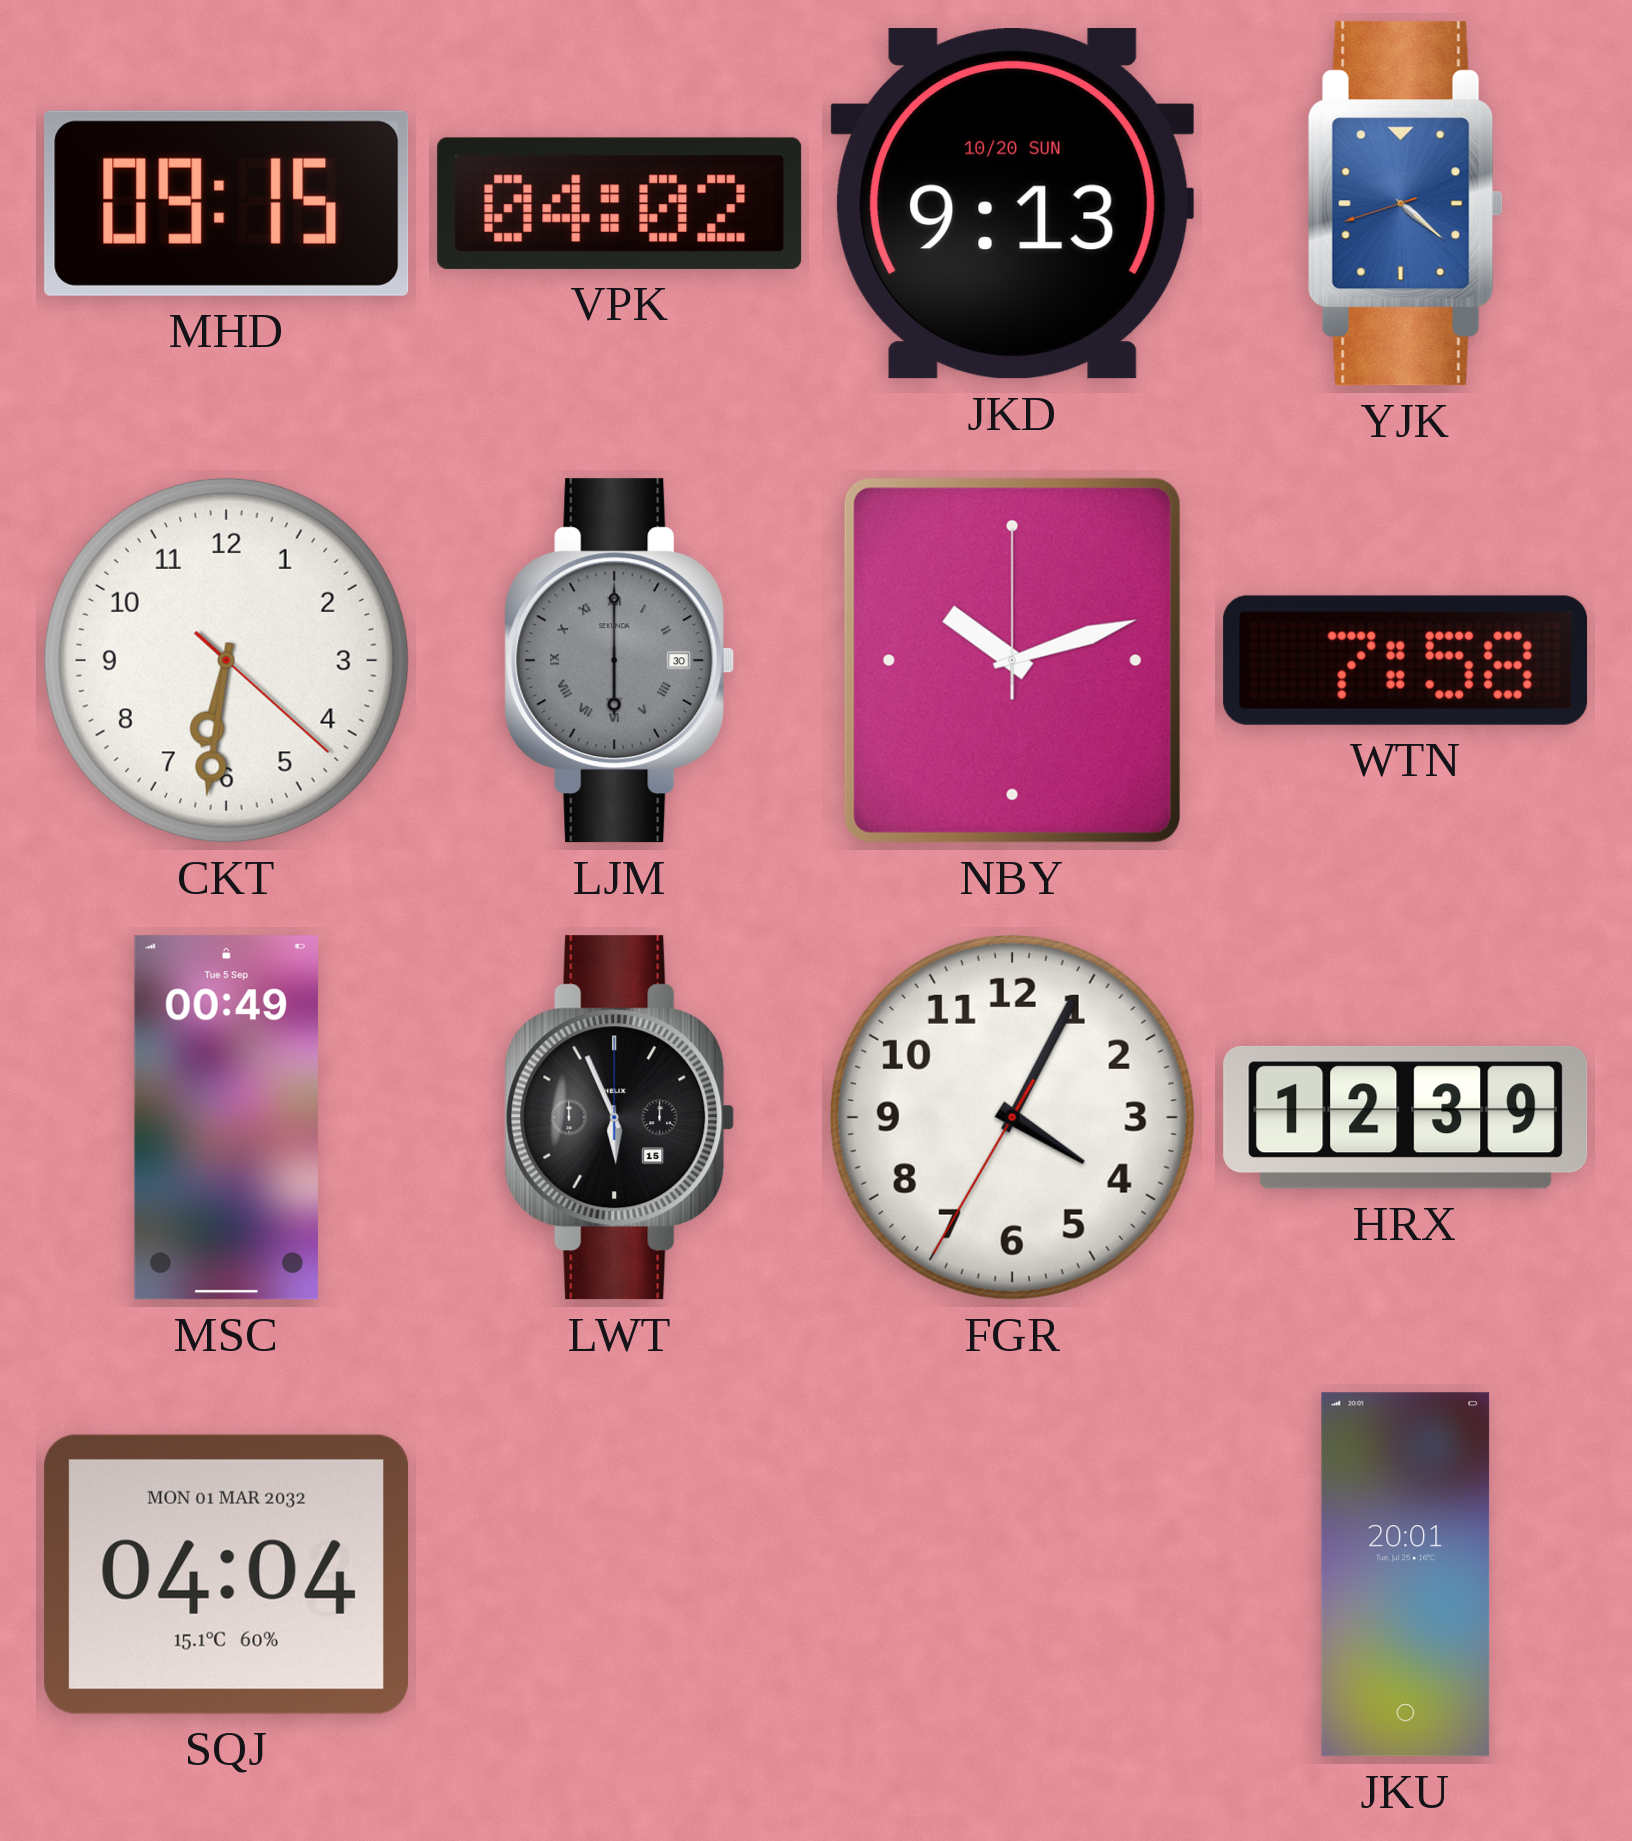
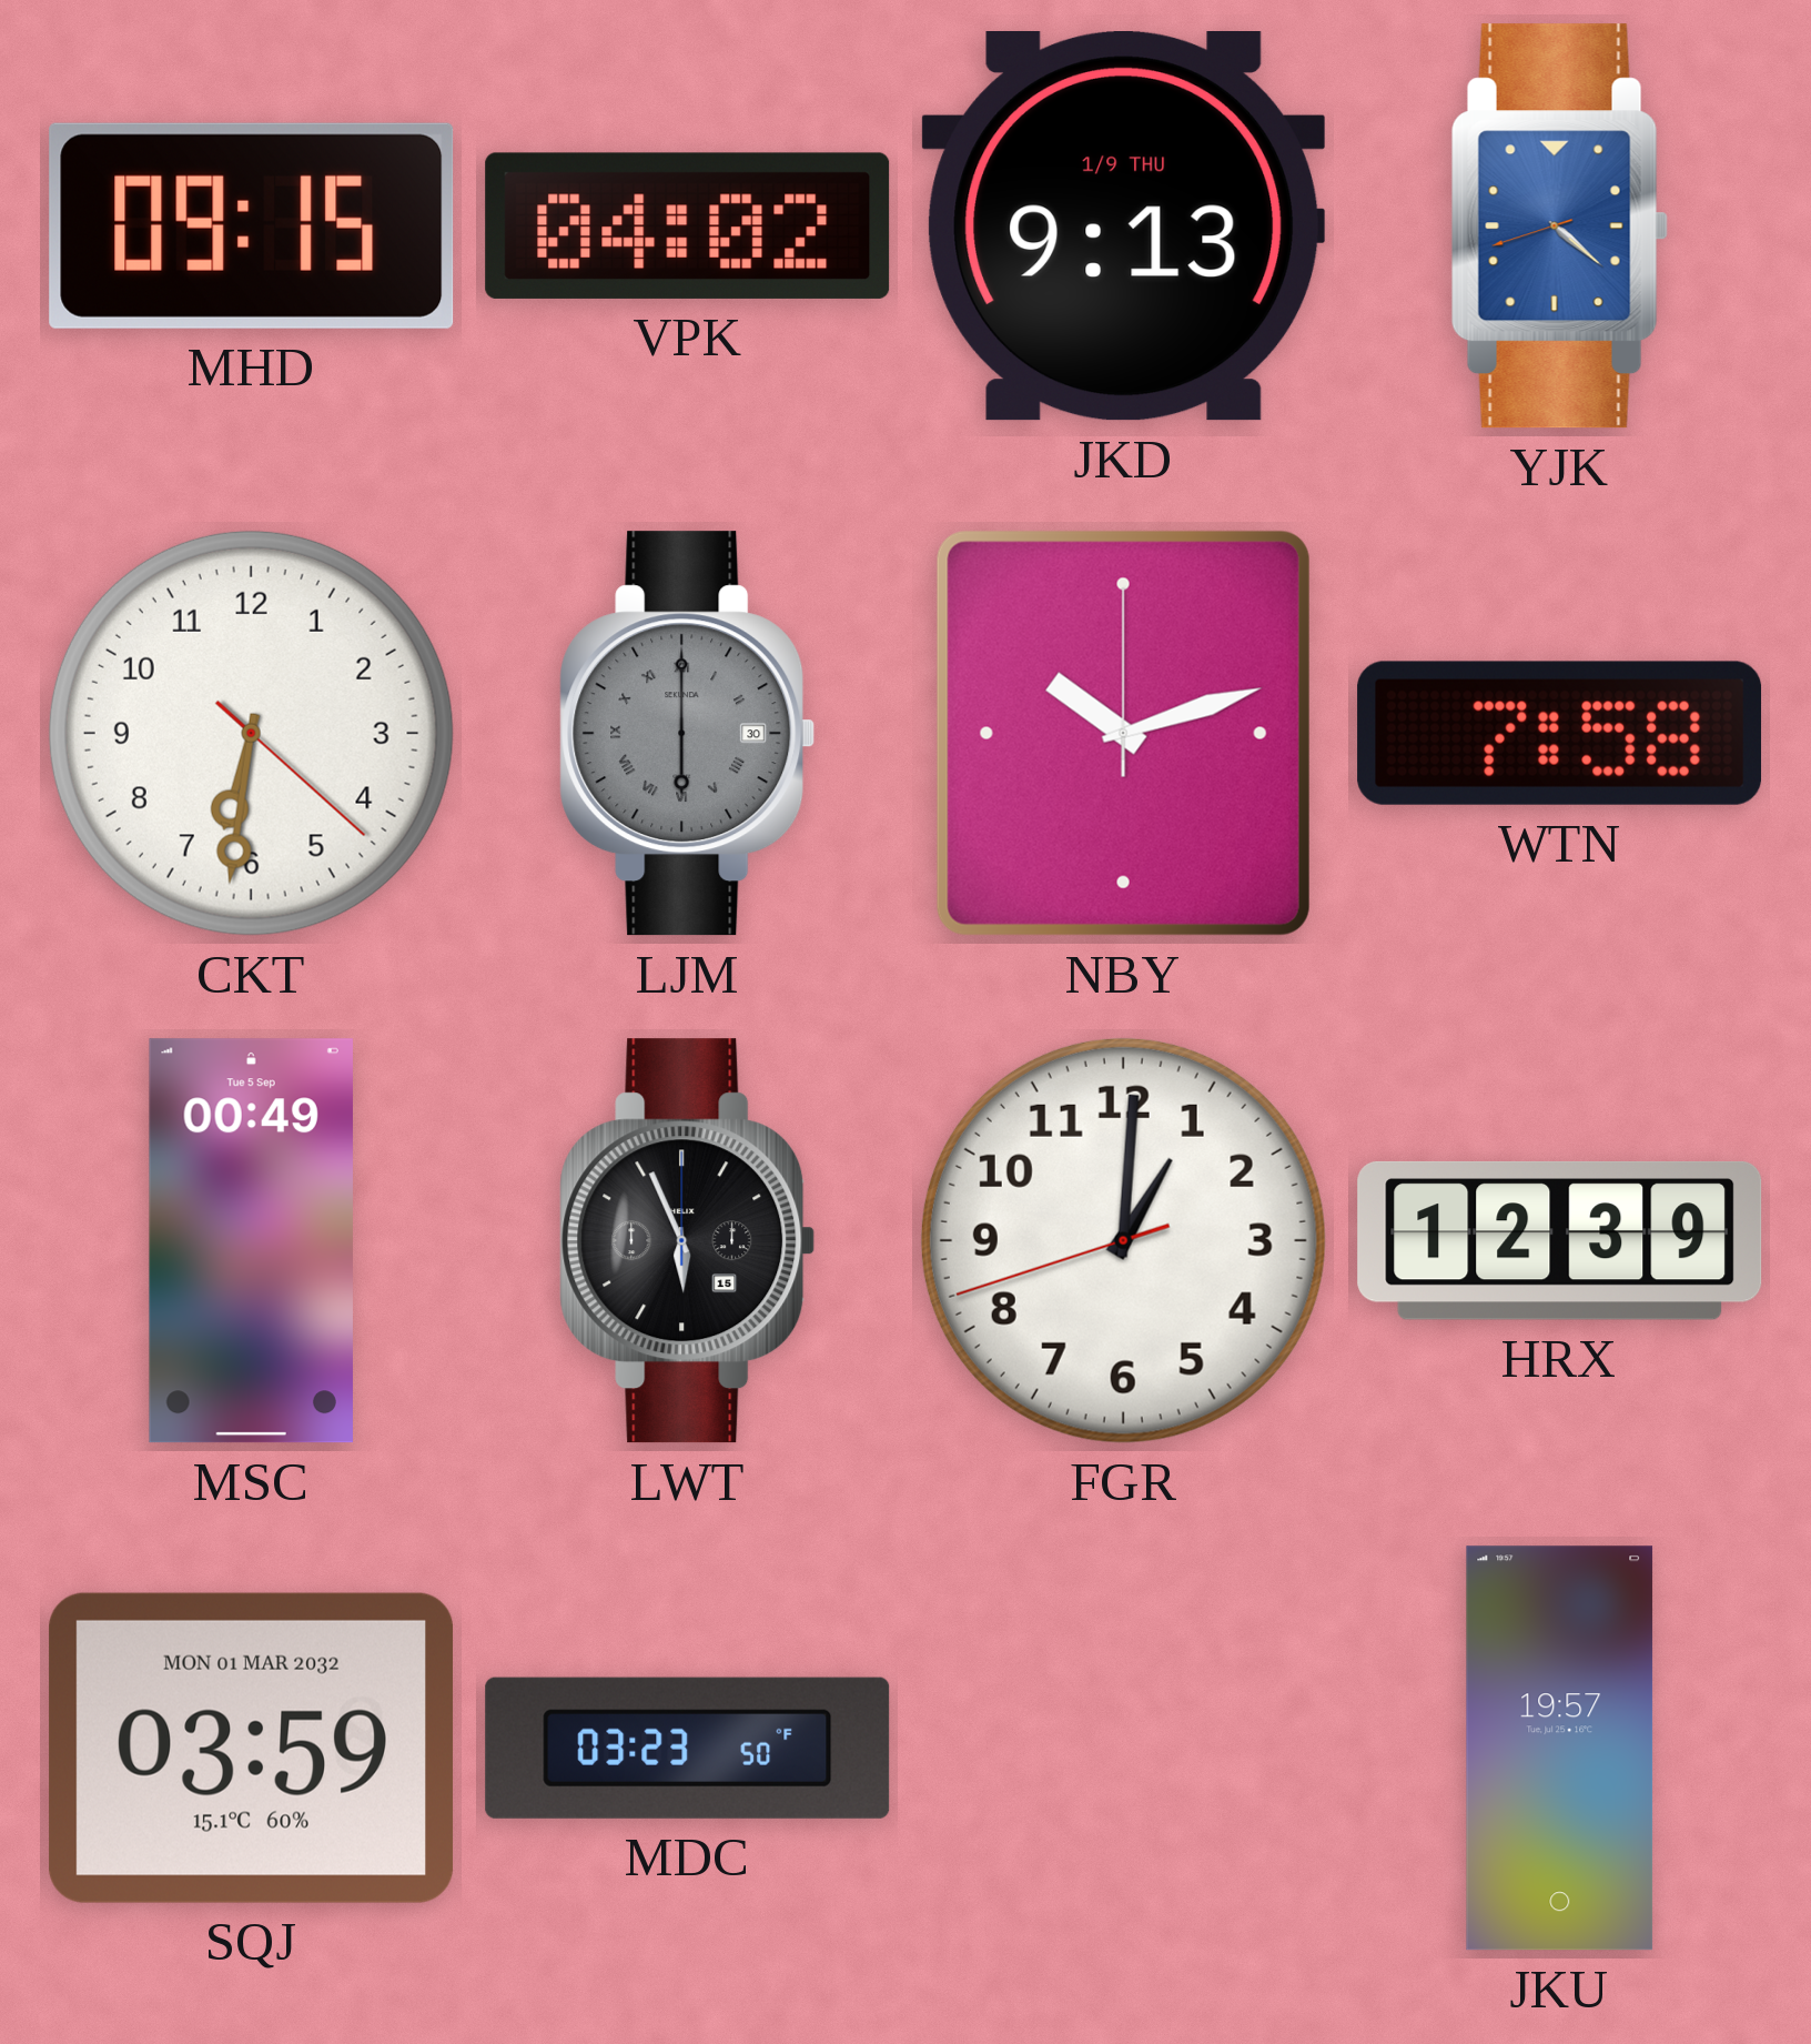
JKD date: 10/20 SUN -> 1/9 THU
FGR: 4:04 -> 1:00
SQJ: 04:04 -> 03:59
MDC: none -> 03:23
JKU: 20:01 -> 19:57
